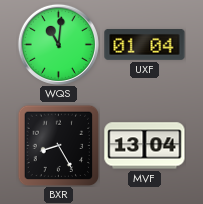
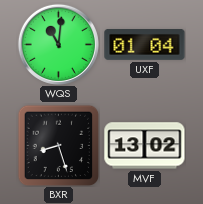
BXR: 8:25 -> 8:27
MVF: 13:04 -> 13:02
